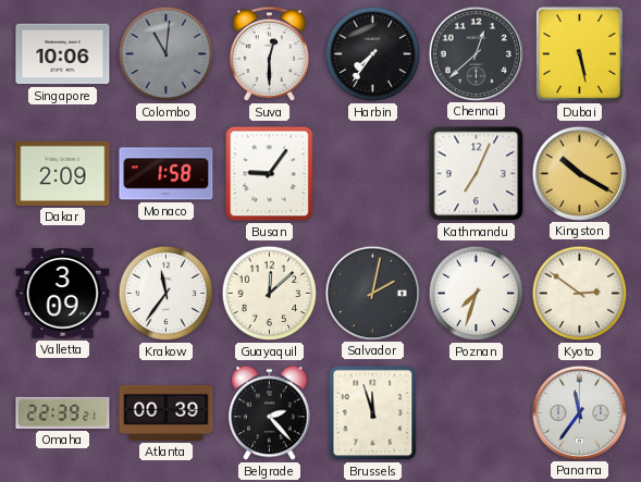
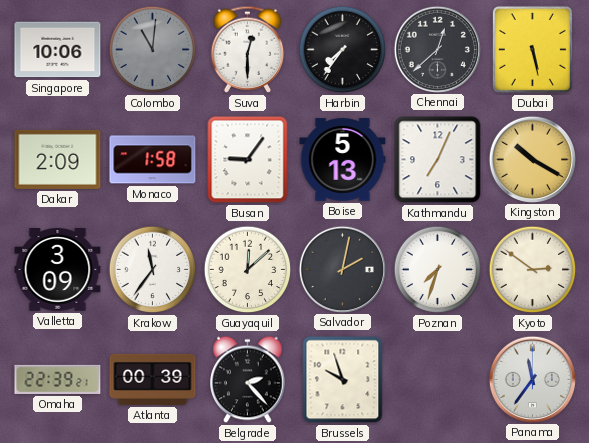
Boise: none -> 5:13
Brussels: 11:57 -> 9:57
